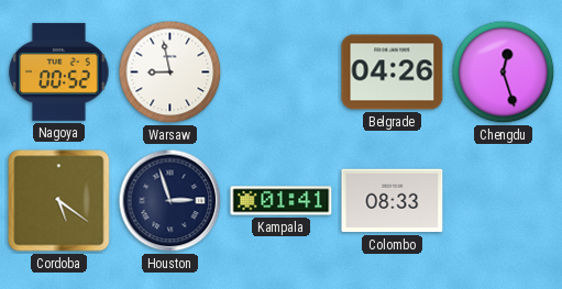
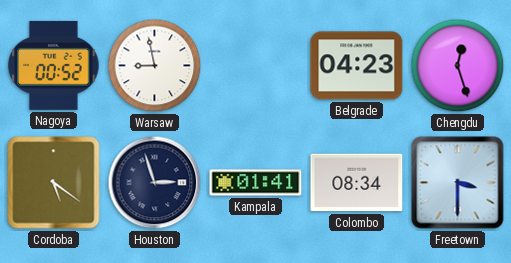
Belgrade: 04:26 -> 04:23
Colombo: 08:33 -> 08:34
Freetown: none -> 3:30
